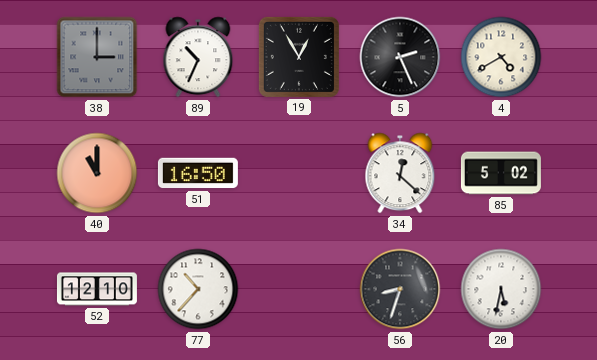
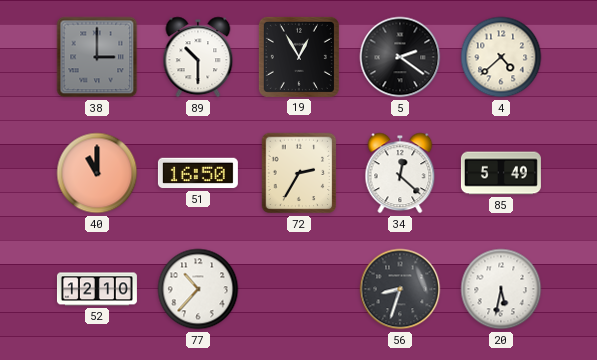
89: 10:34 -> 10:30
5: 2:26 -> 2:21
4: 4:40 -> 4:38
72: none -> 2:35
85: 5:02 -> 5:49
